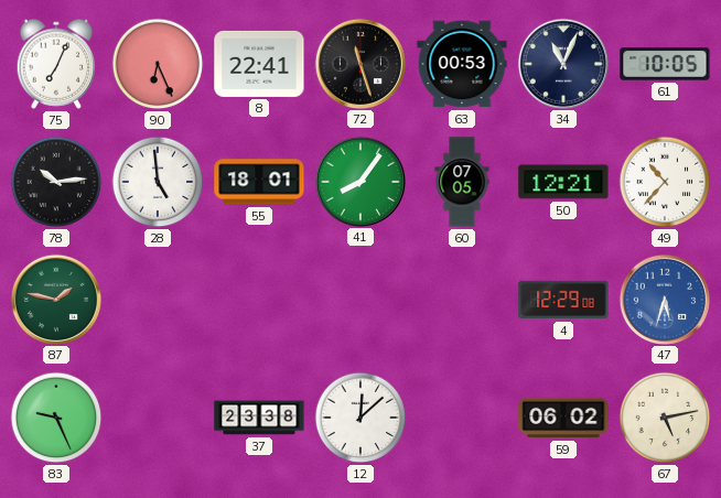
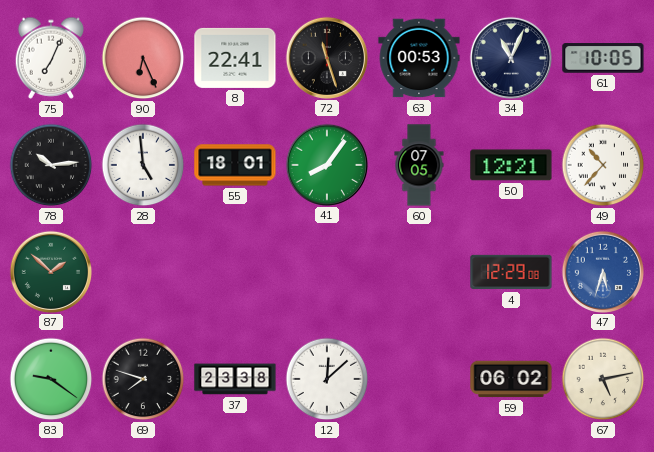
87: 1:47 -> 1:52
83: 9:26 -> 9:21
69: none -> 7:48
